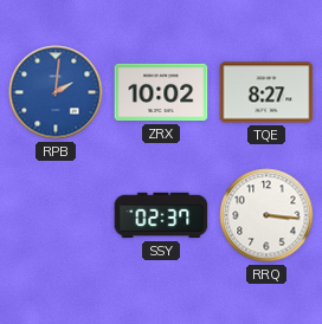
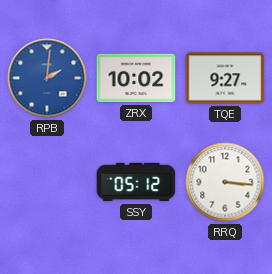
TQE: 8:27 -> 9:27
SSY: 02:37 -> 05:12
